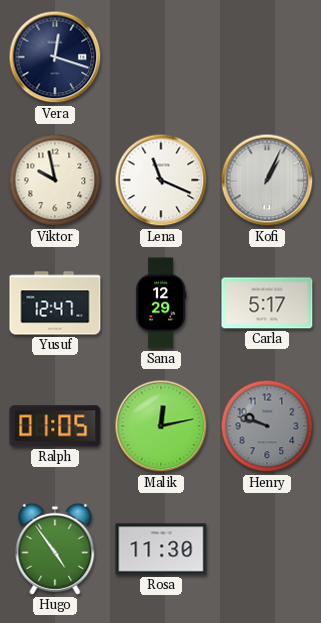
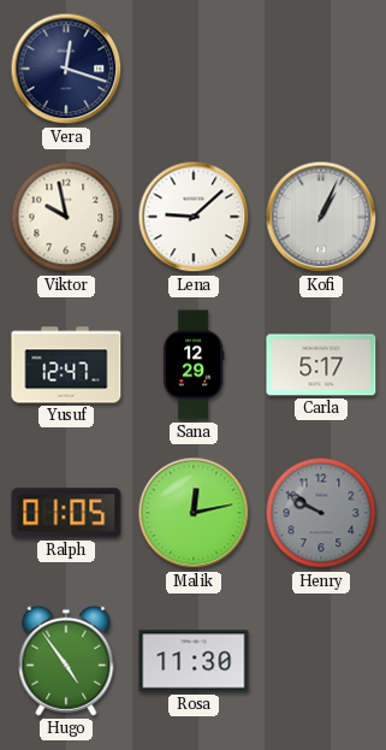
Lena: 11:19 -> 9:08
Henry: 9:48 -> 9:50
